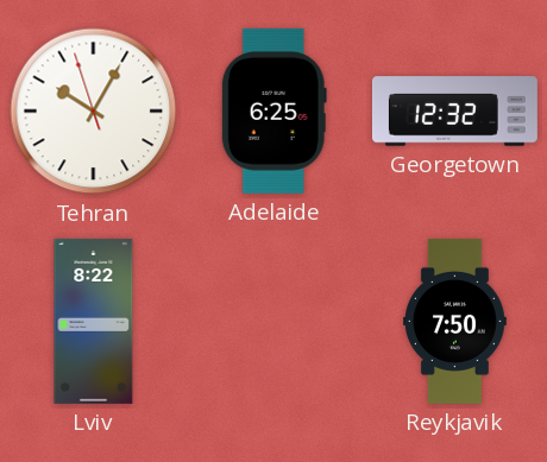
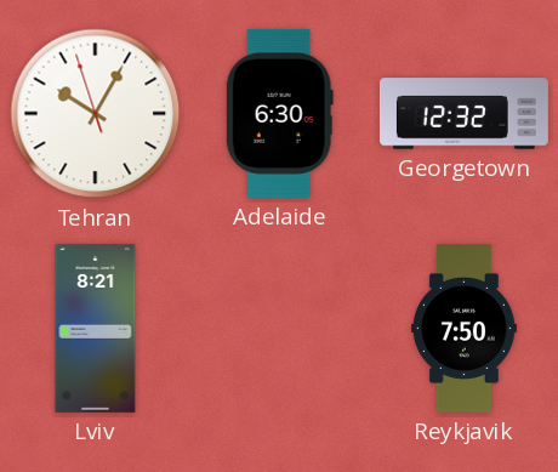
Adelaide: 6:25 -> 6:30
Lviv: 8:22 -> 8:21
